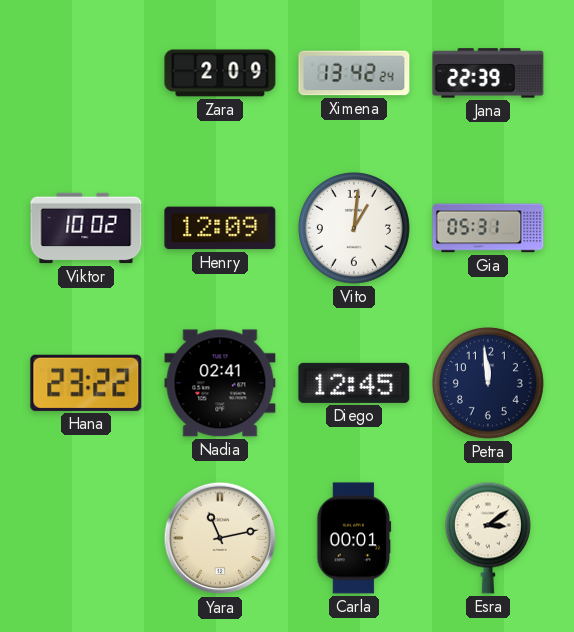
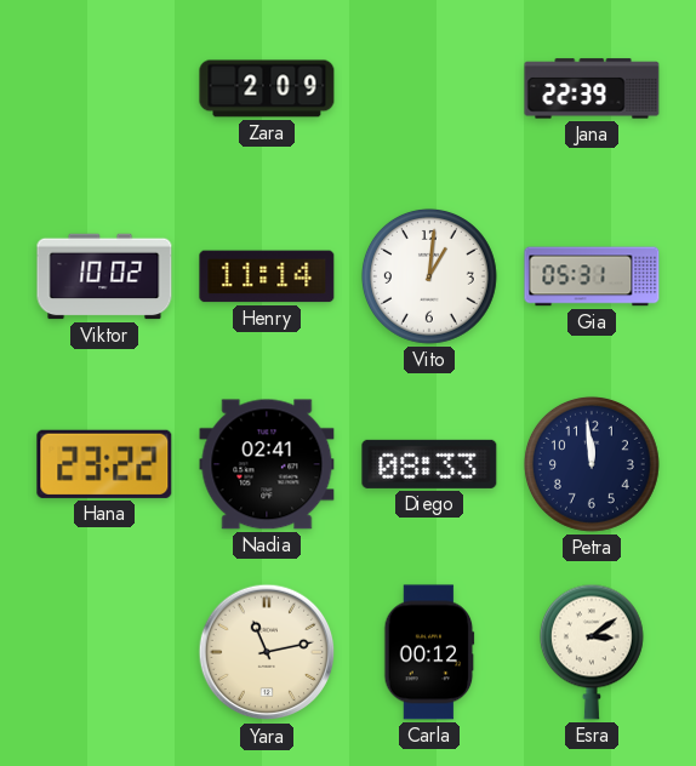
Ximena: 13:42 -> none
Henry: 12:09 -> 11:14
Diego: 12:45 -> 08:33
Carla: 00:01 -> 00:12
